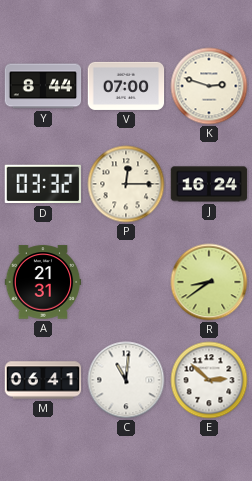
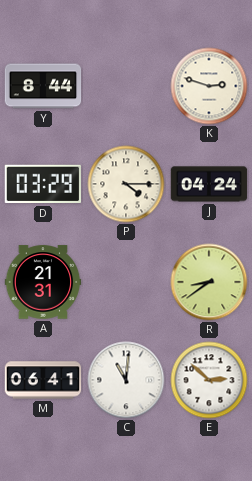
V: 07:00 -> none
D: 03:32 -> 03:29
P: 12:15 -> 4:15
J: 16:24 -> 04:24
